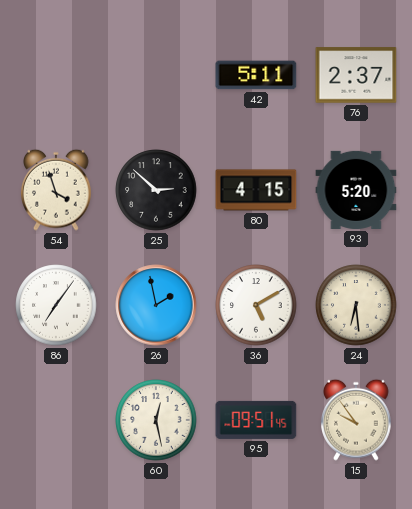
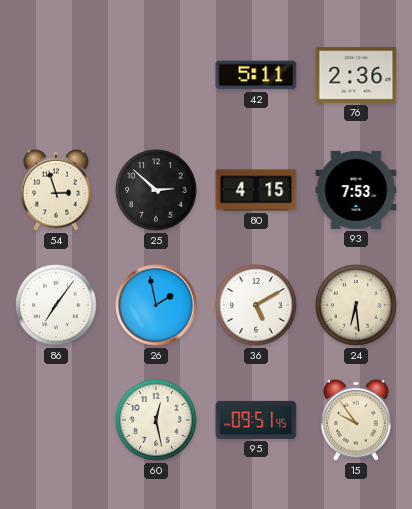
76: 2:37 -> 2:36
54: 3:57 -> 2:57
93: 5:20 -> 7:53
